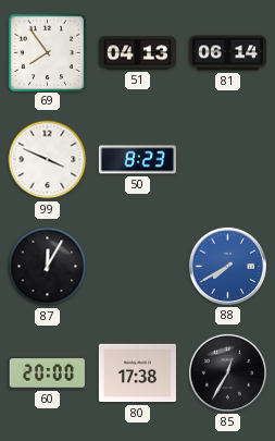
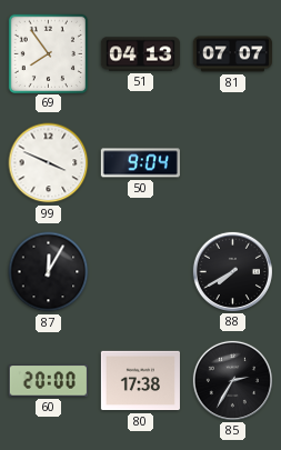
81: 06:14 -> 07:07
50: 8:23 -> 9:04
88 dial: blue -> black
85: 12:35 -> 2:35
